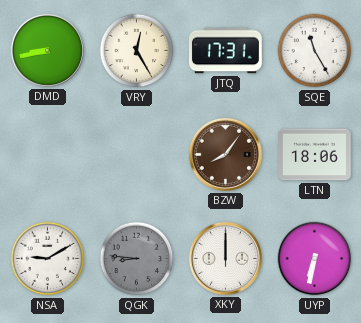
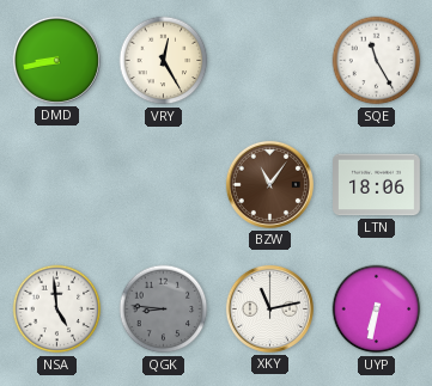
JTQ: 17:31 -> none
BZW: 8:06 -> 11:06
NSA: 9:10 -> 4:59
XKY: 12:00 -> 11:13
